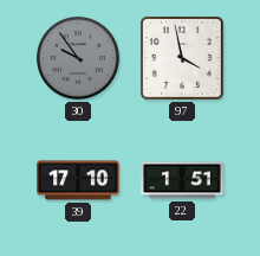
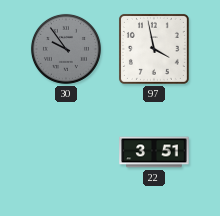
39: 17:10 -> none
22: 1:51 -> 3:51
